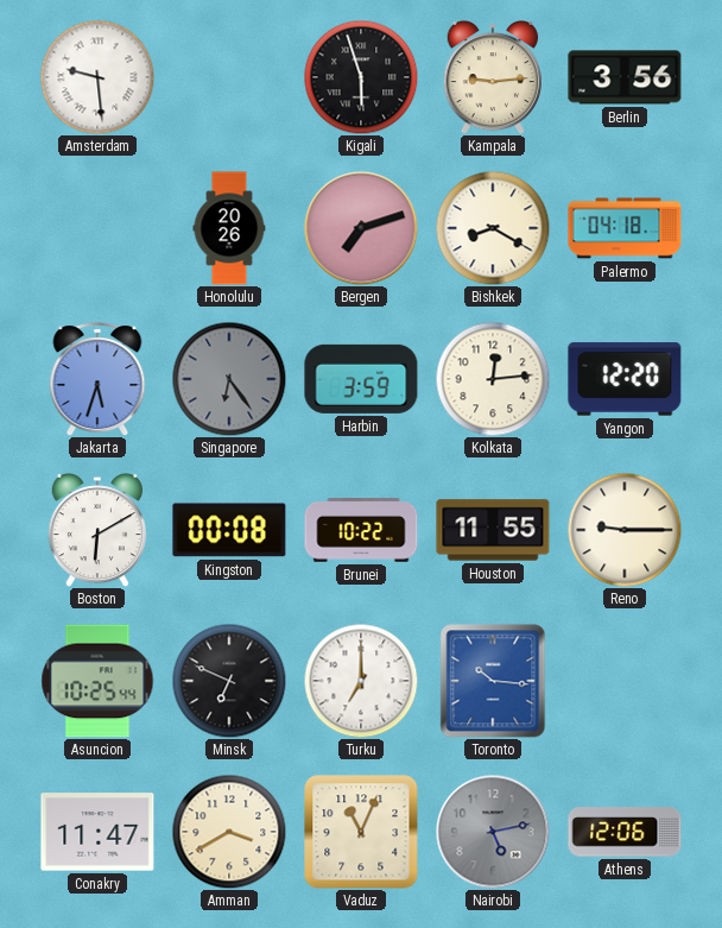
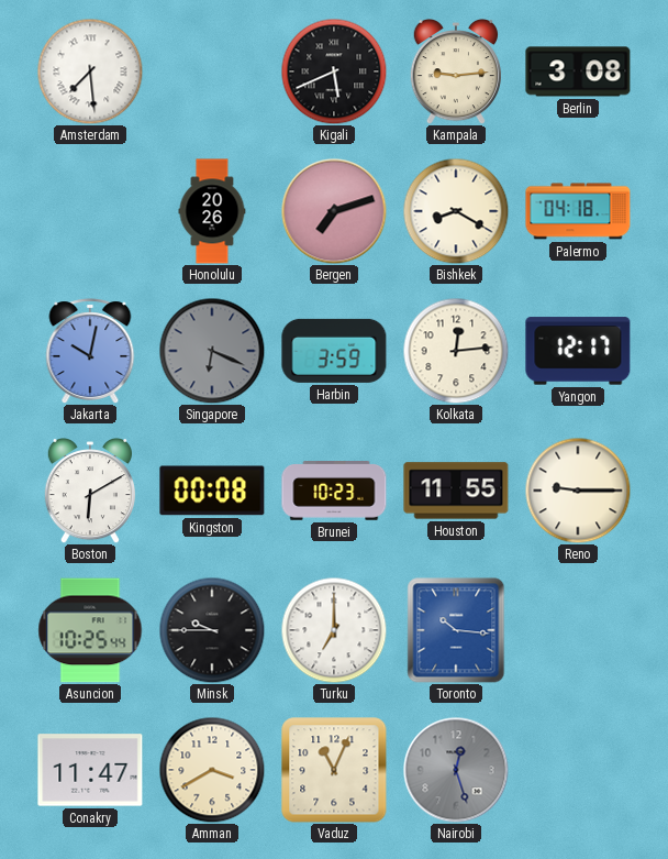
Amsterdam: 9:29 -> 7:29
Kigali: 5:57 -> 5:41
Berlin: 3:56 -> 3:08
Jakarta: 5:33 -> 10:02
Singapore: 6:24 -> 6:19
Yangon: 12:20 -> 12:17
Brunei: 10:22 -> 10:23
Minsk: 6:49 -> 9:45
Nairobi: 5:13 -> 12:27
Athens: 12:06 -> none
